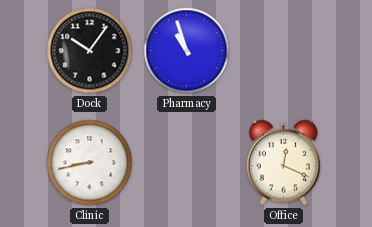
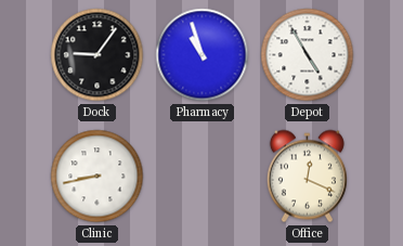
Dock: 10:06 -> 9:06
Depot: none -> 4:55
